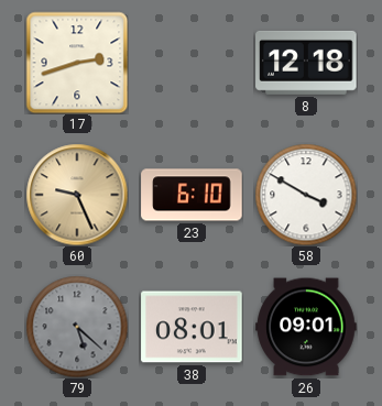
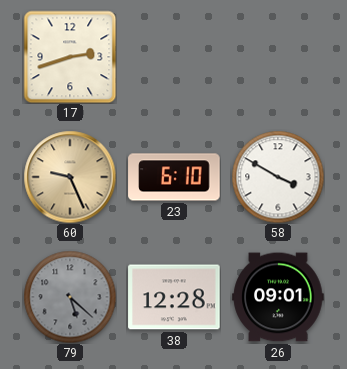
8: 12:18 -> none
38: 08:01 -> 12:28
